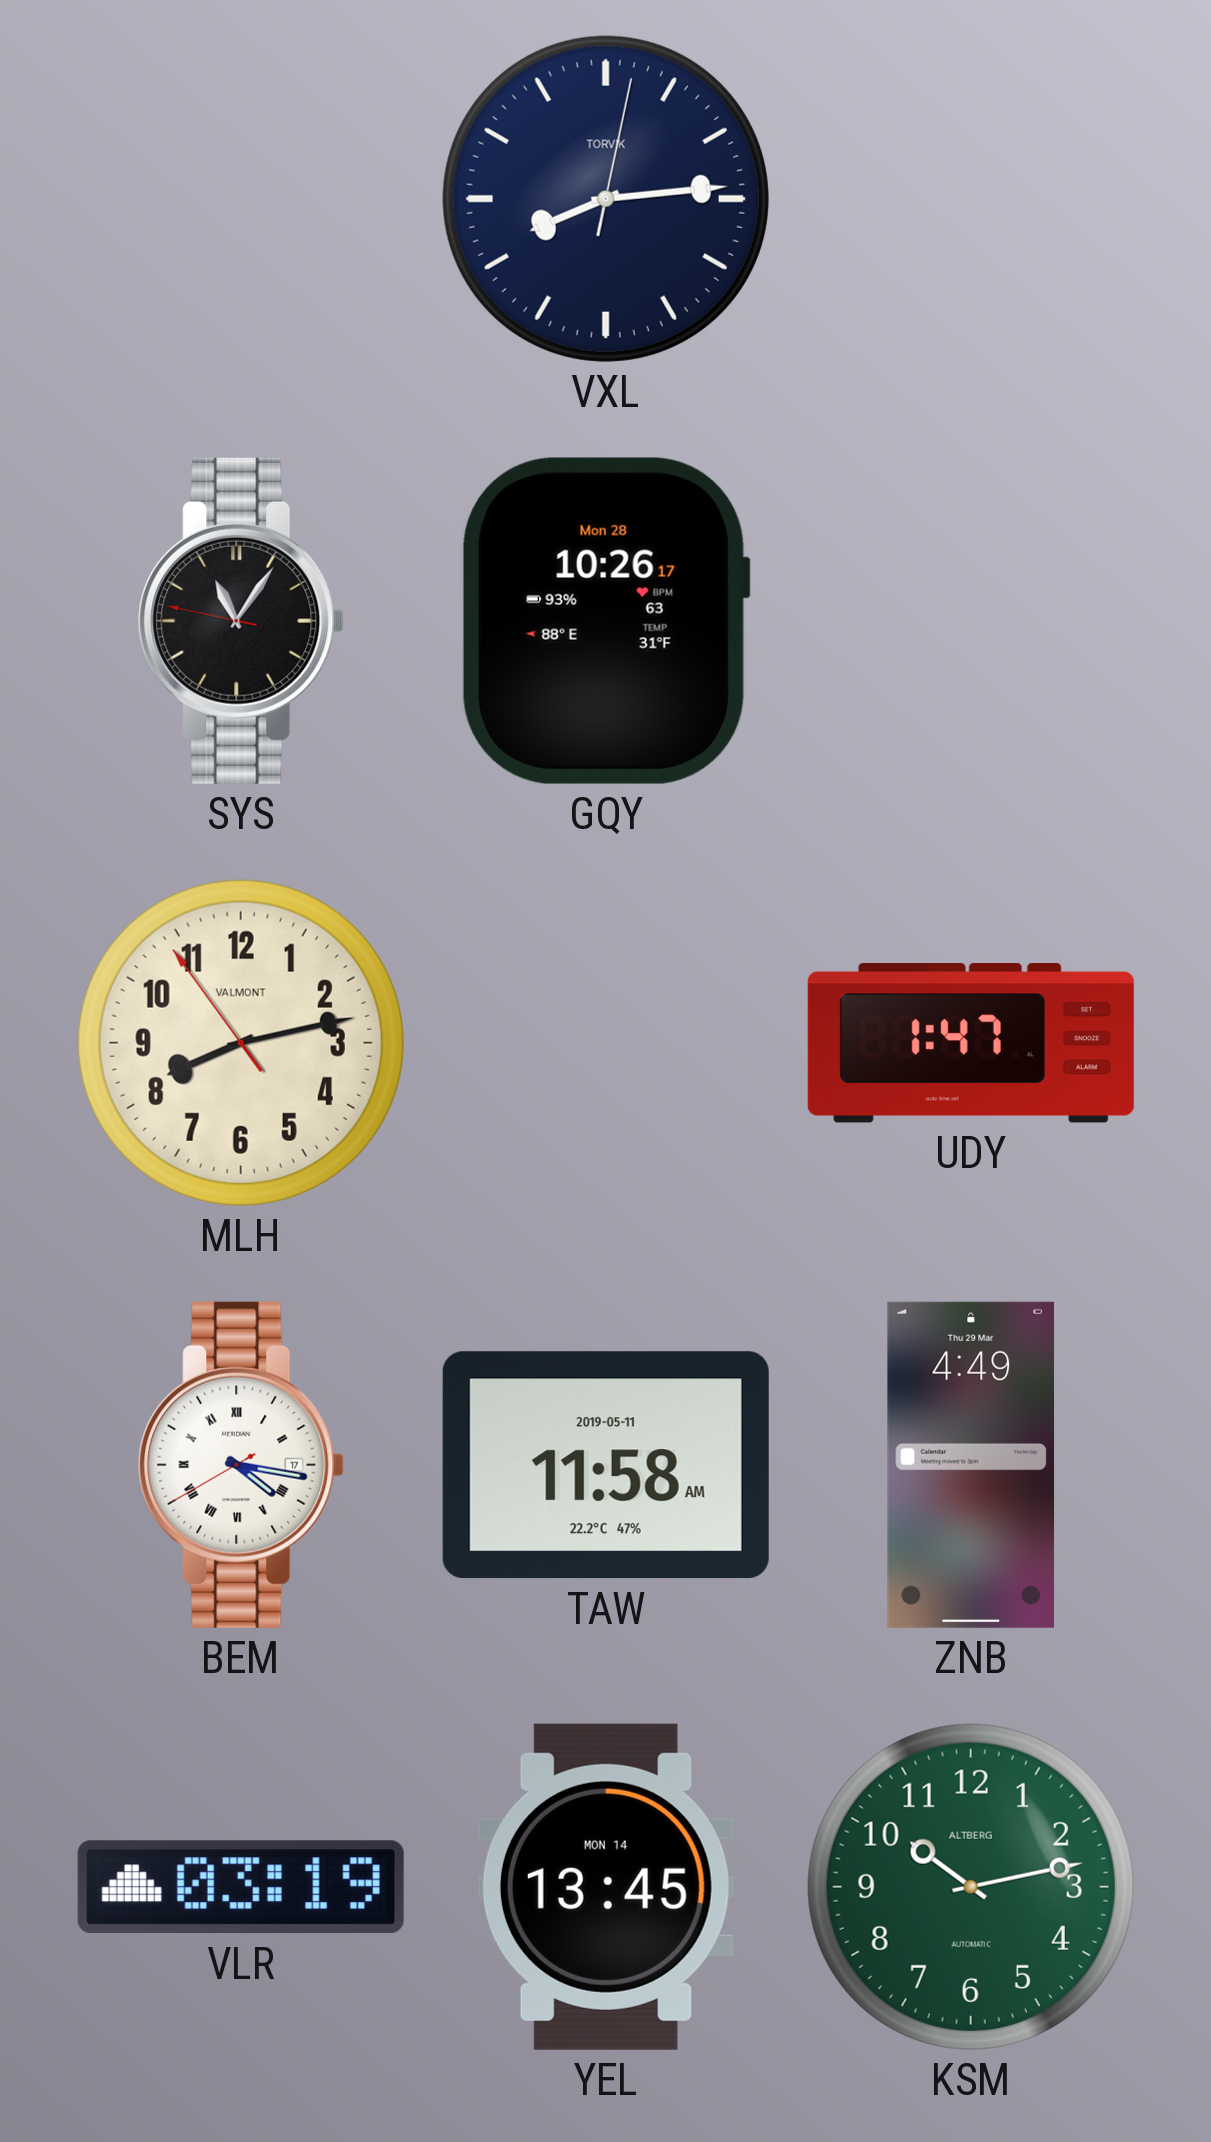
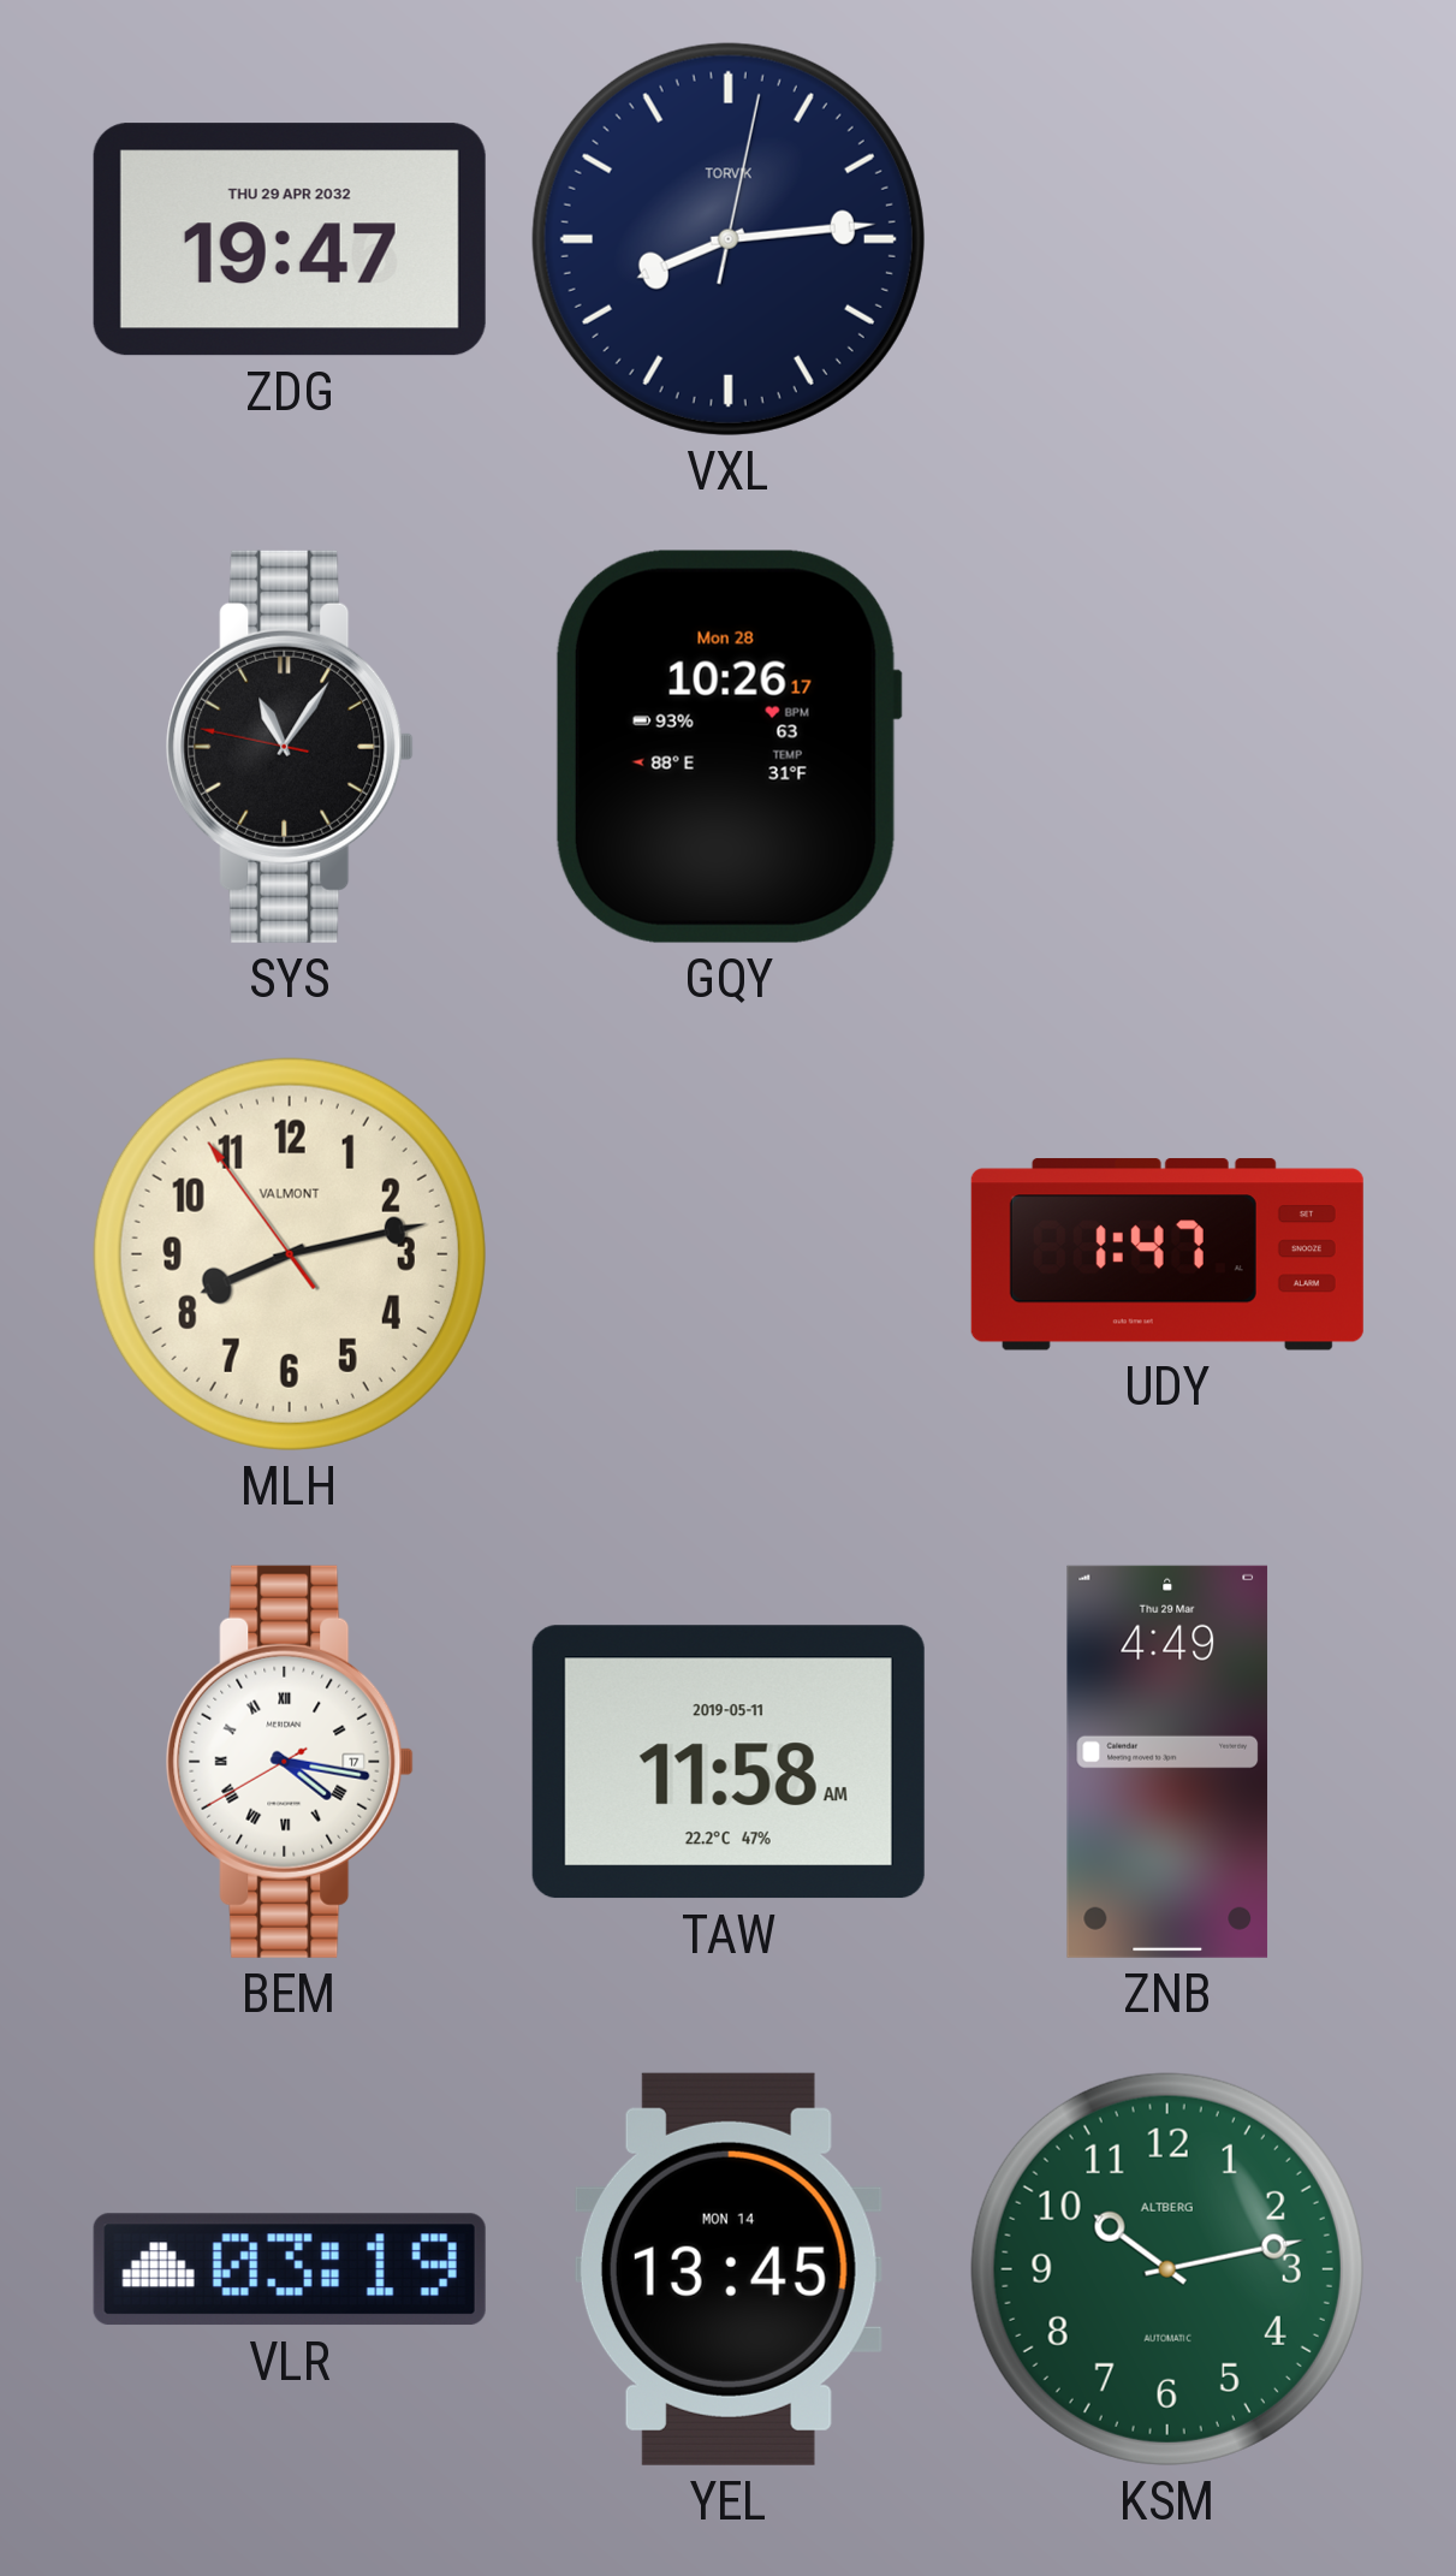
ZDG: none -> 19:47
